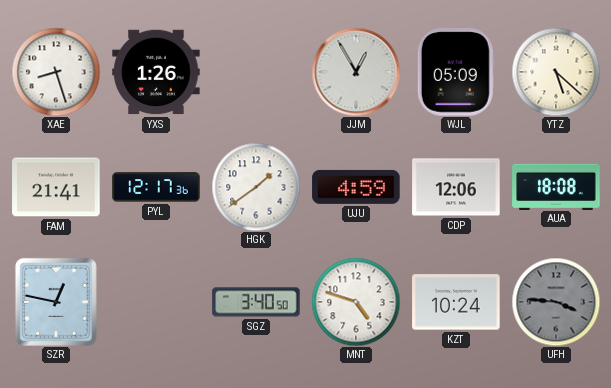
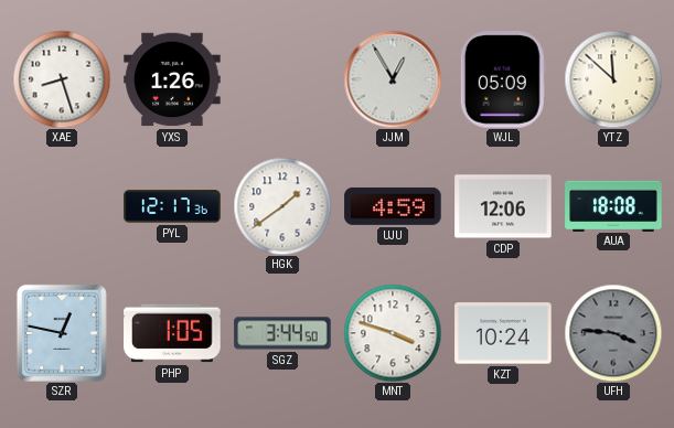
YTZ: 5:22 -> 11:52
FAM: 21:41 -> none
PHP: none -> 1:05
SGZ: 3:40 -> 3:44
MNT: 4:48 -> 3:48
